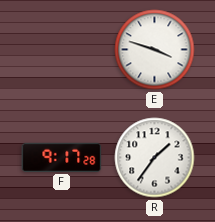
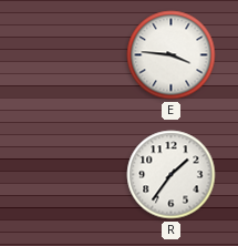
E: 3:48 -> 3:46
F: 9:17 -> none
